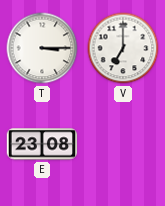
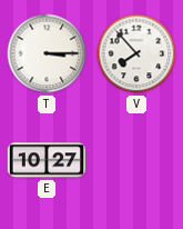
V: 7:00 -> 7:53
E: 23:08 -> 10:27
